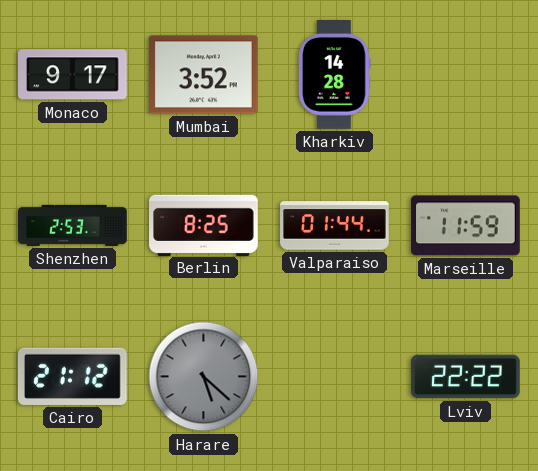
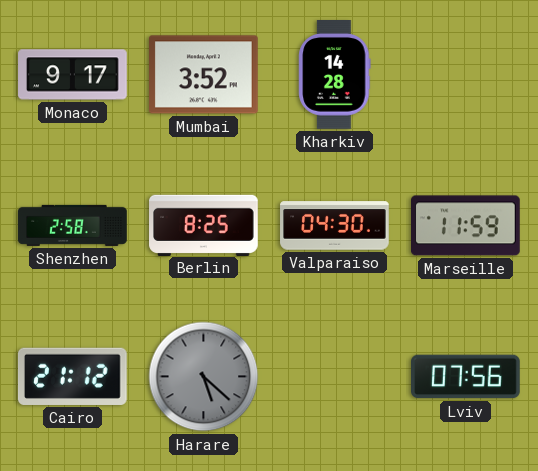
Shenzhen: 2:53 -> 2:58
Valparaiso: 01:44 -> 04:30
Lviv: 22:22 -> 07:56
